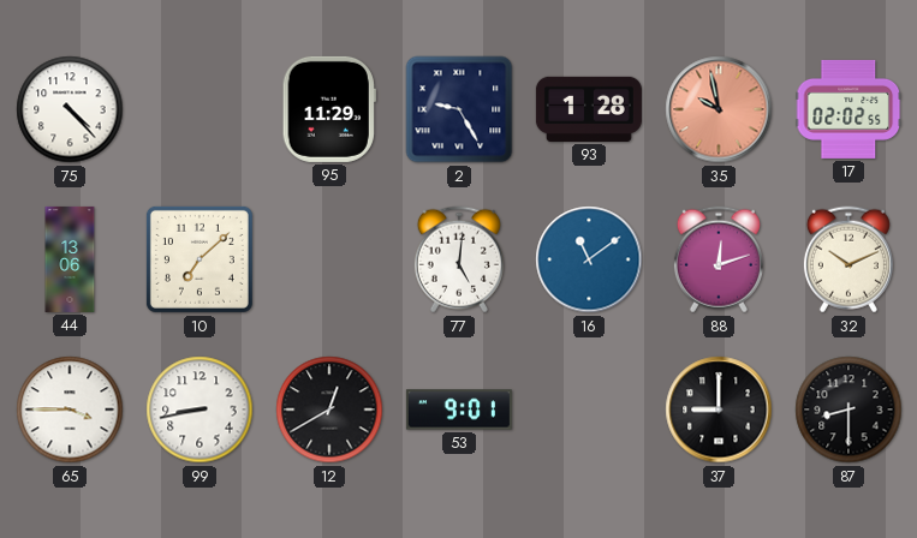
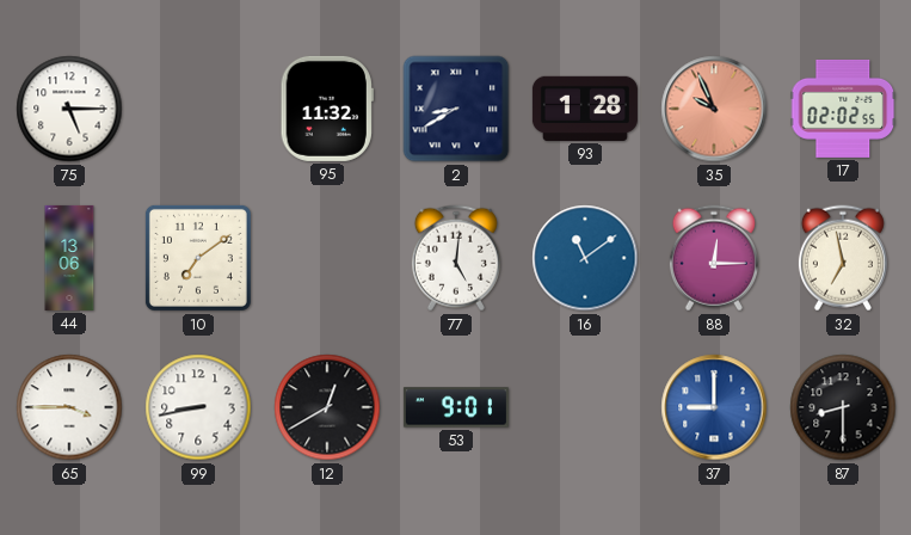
75: 4:23 -> 5:15
95: 11:29 -> 11:32
2: 9:25 -> 8:40
35: 9:58 -> 9:56
10: 7:08 -> 7:09
88: 12:12 -> 12:15
32: 10:11 -> 6:58
37 dial: black -> blue
